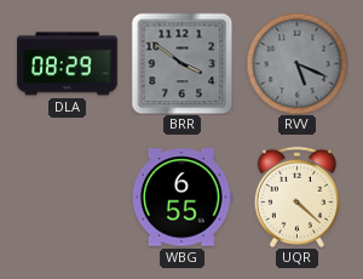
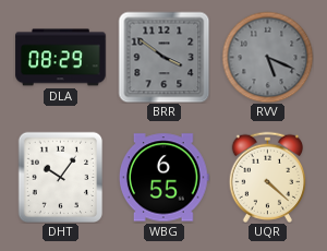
DHT: none -> 10:06
